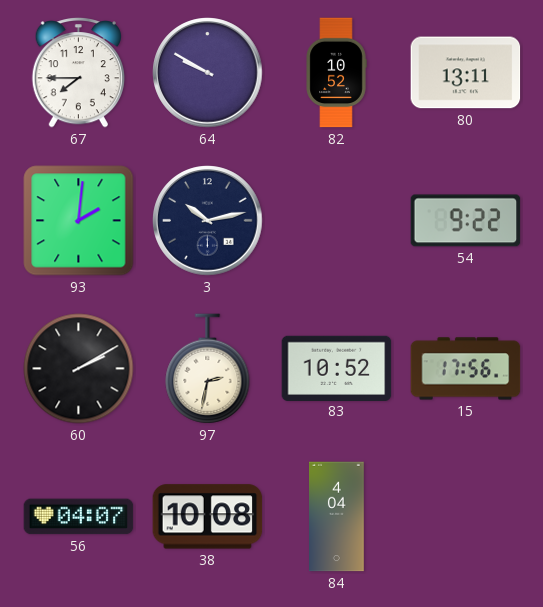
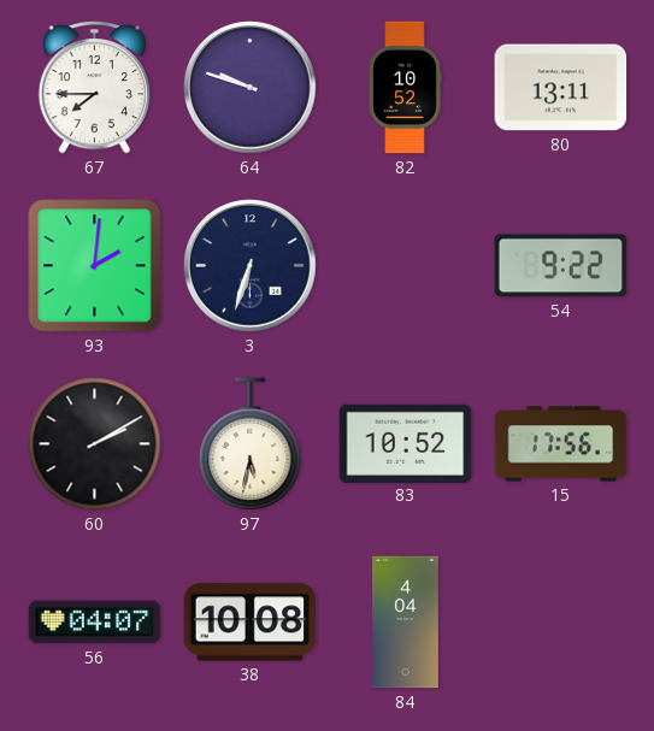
64: 9:50 -> 9:48
3: 10:13 -> 6:33
97: 2:32 -> 5:32
